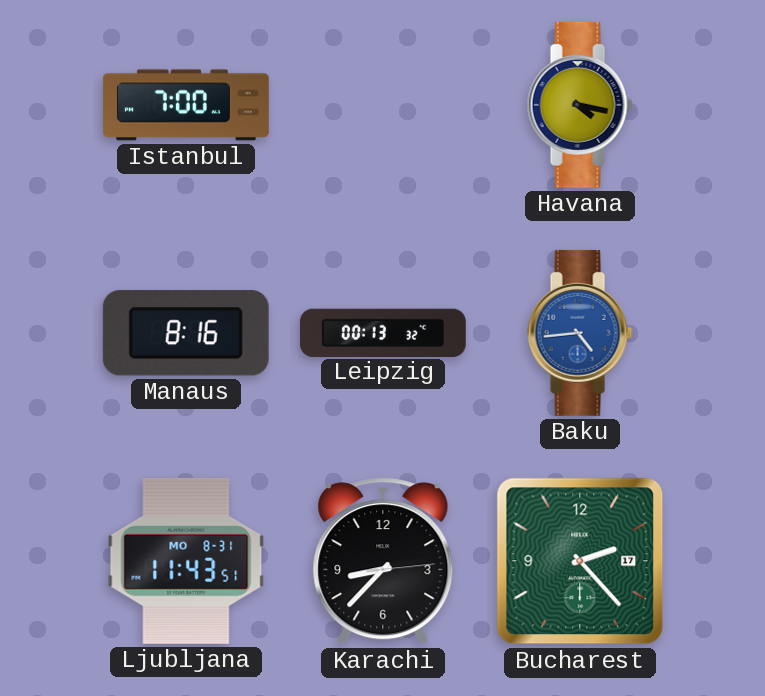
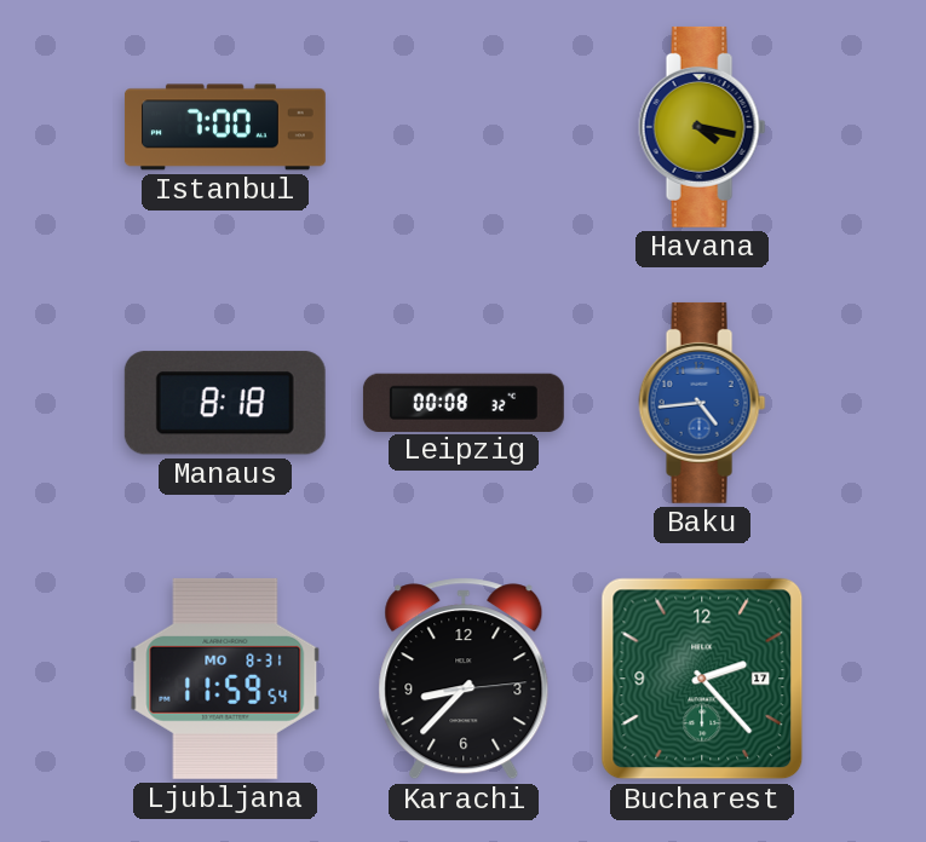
Manaus: 8:16 -> 8:18
Leipzig: 00:13 -> 00:08
Ljubljana: 11:43 -> 11:59
